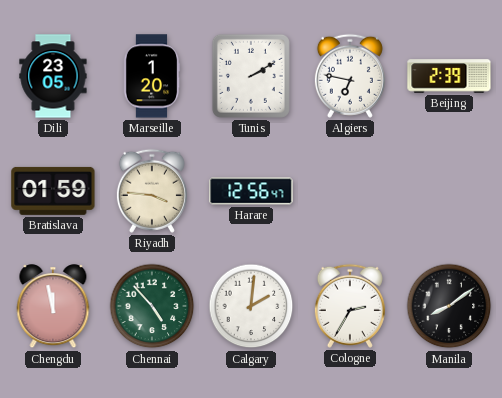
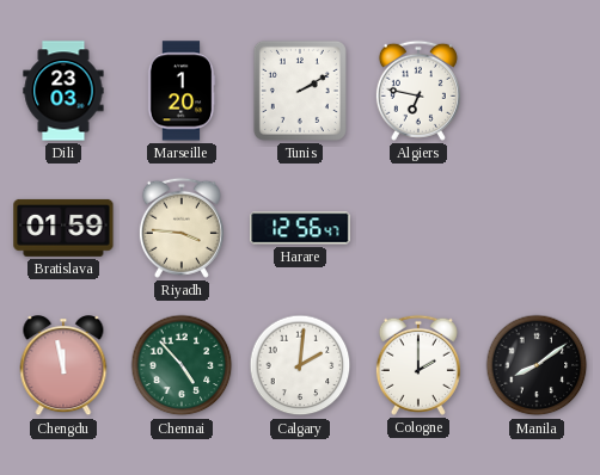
Dili: 23:05 -> 23:03
Beijing: 2:39 -> none
Cologne: 2:35 -> 2:00
